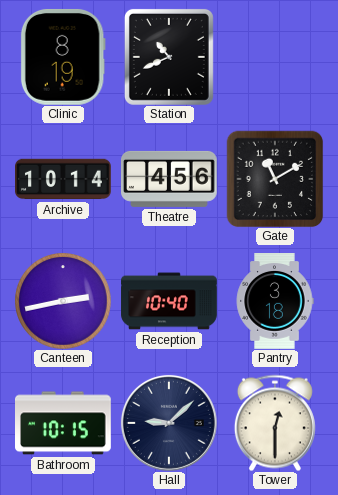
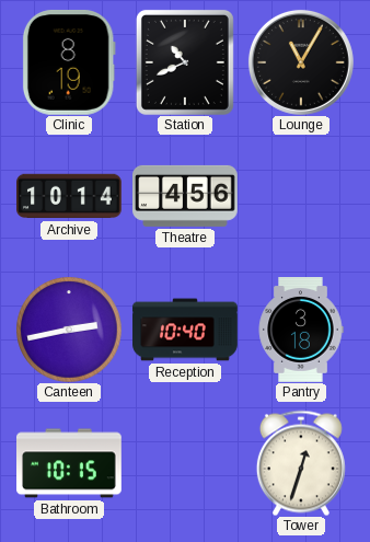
Lounge: none -> 11:05
Gate: 11:10 -> none
Hall: 9:08 -> none
Tower: 12:30 -> 12:33
